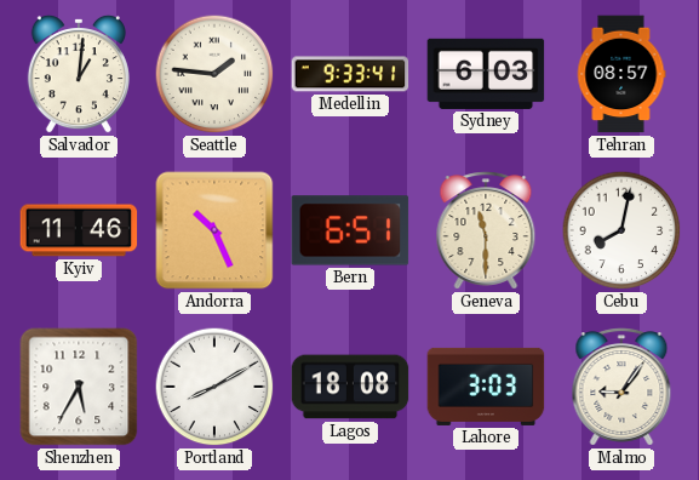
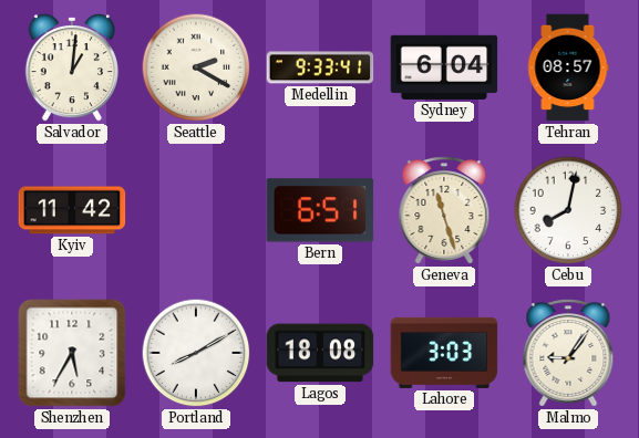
Seattle: 1:46 -> 2:20
Sydney: 6:03 -> 6:04
Kyiv: 11:46 -> 11:42
Andorra: 10:26 -> none
Geneva: 11:30 -> 11:27
